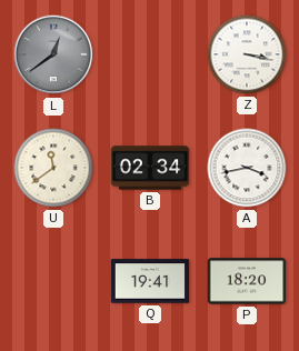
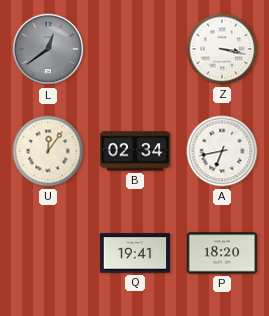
U: 11:39 -> 12:06
A: 3:43 -> 6:43
